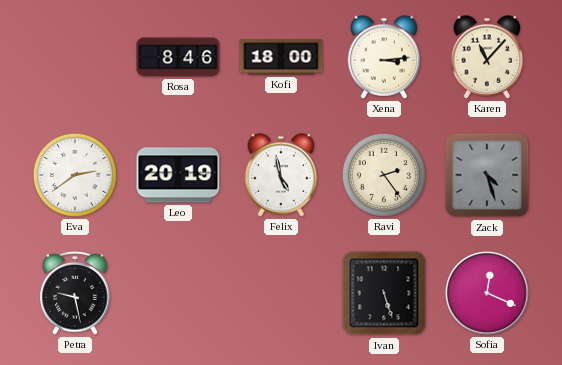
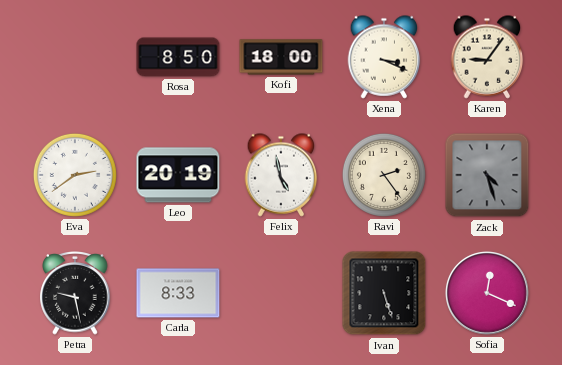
Rosa: 8:46 -> 8:50
Xena: 3:14 -> 3:19
Karen: 11:07 -> 9:06
Carla: none -> 8:33
